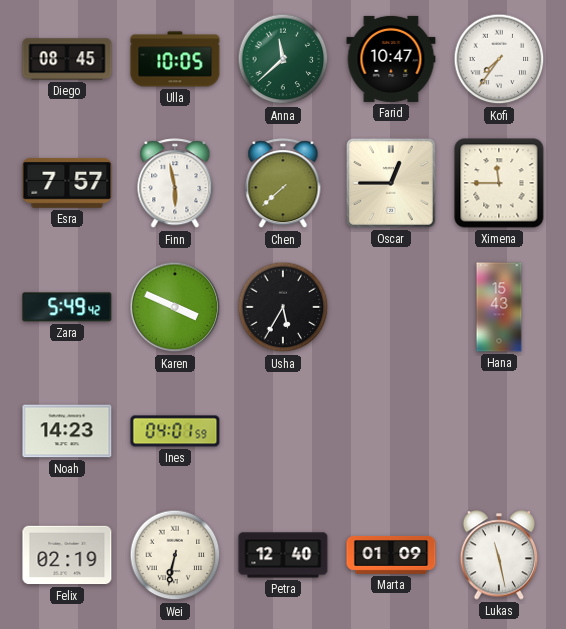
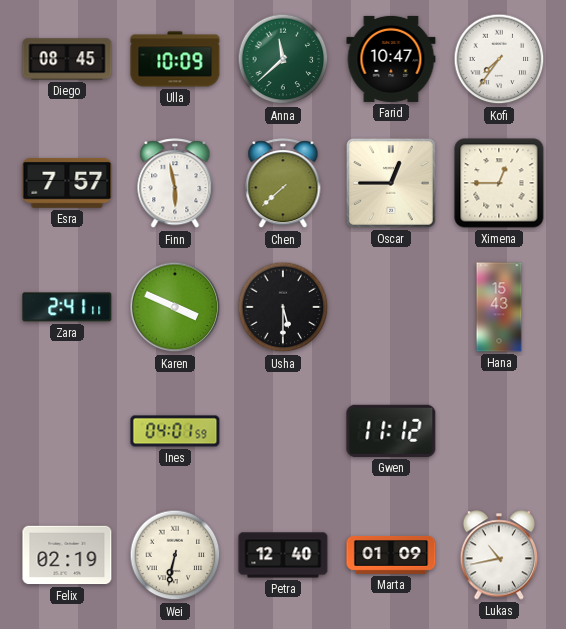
Ulla: 10:05 -> 10:09
Ximena: 11:45 -> 12:45
Zara: 5:49 -> 2:41
Usha: 5:35 -> 5:30
Noah: 14:23 -> none
Gwen: none -> 11:12
Lukas: 11:28 -> 10:43
